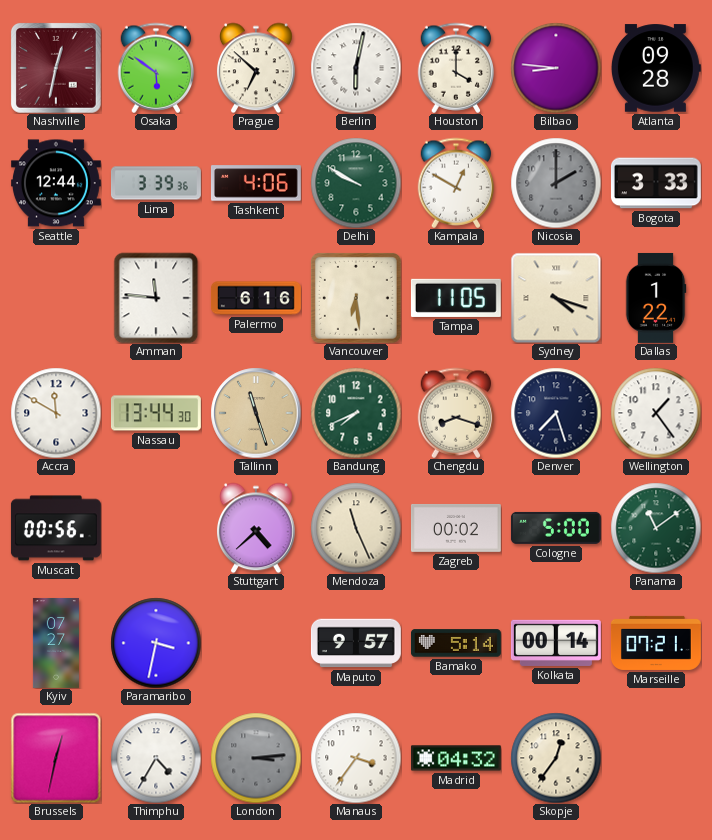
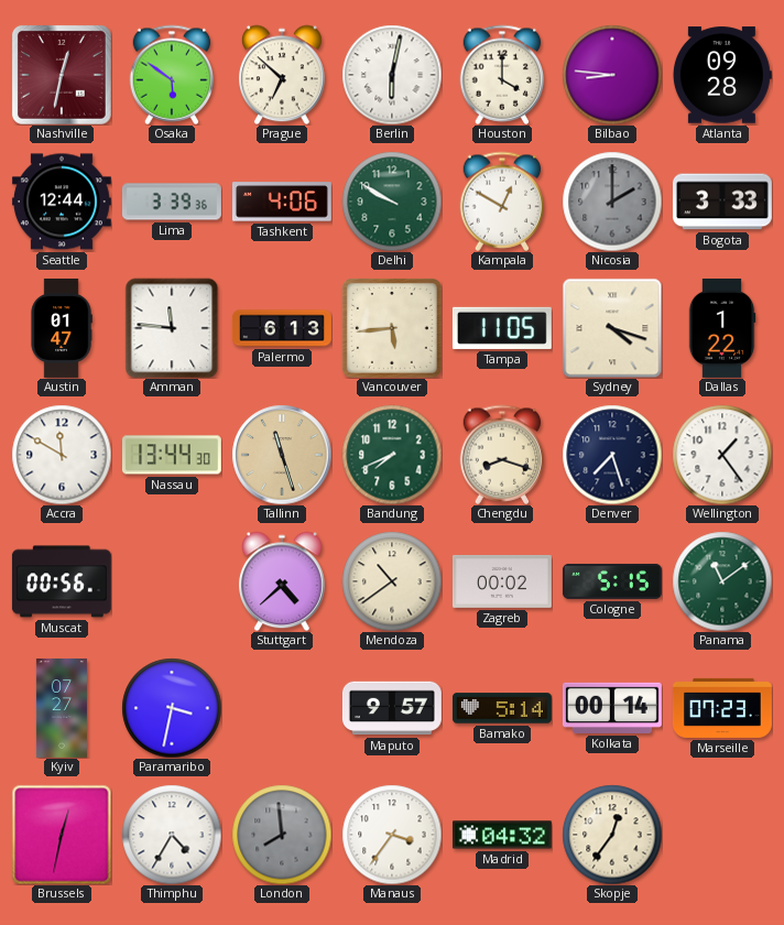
Austin: none -> 01:47
Palermo: 6:16 -> 6:13
Vancouver: 6:29 -> 5:44
Mendoza: 11:26 -> 10:39
Cologne: 5:00 -> 5:15
Marseille: 07:21 -> 07:23
London: 3:14 -> 7:59
